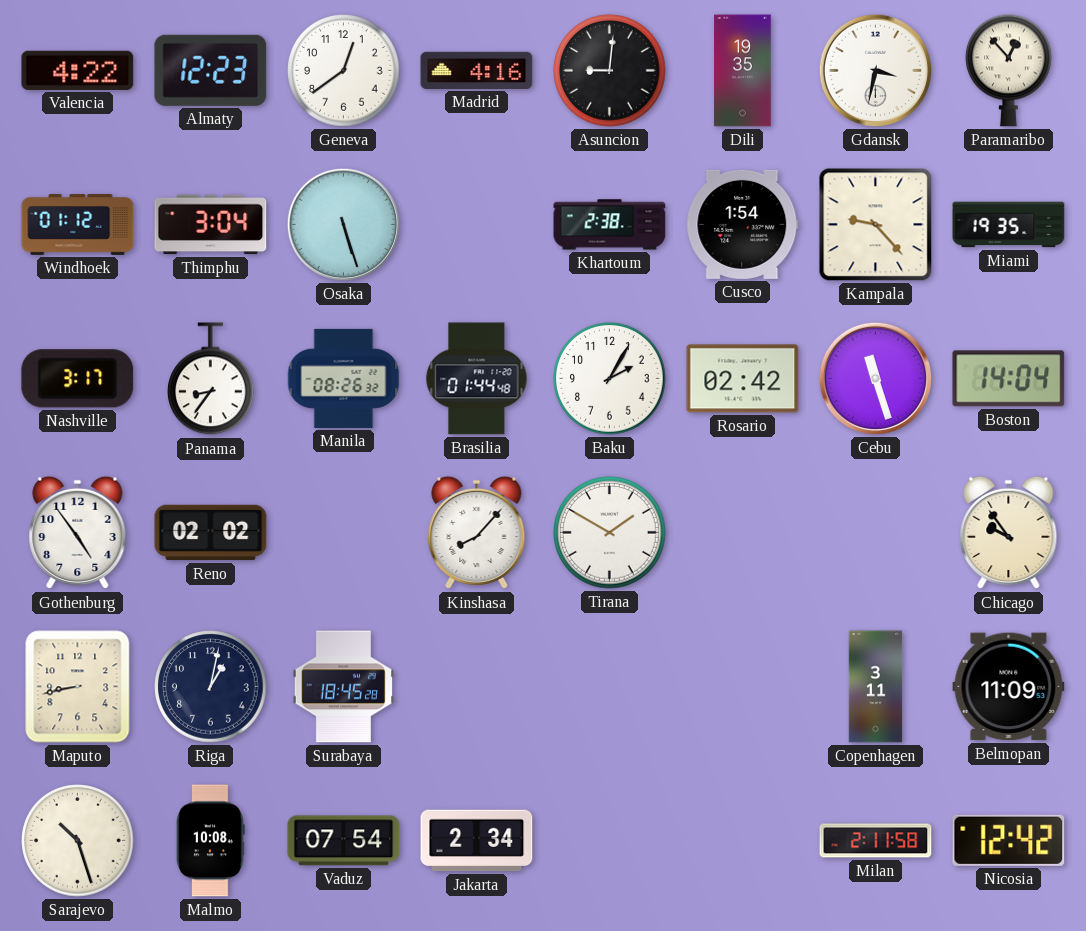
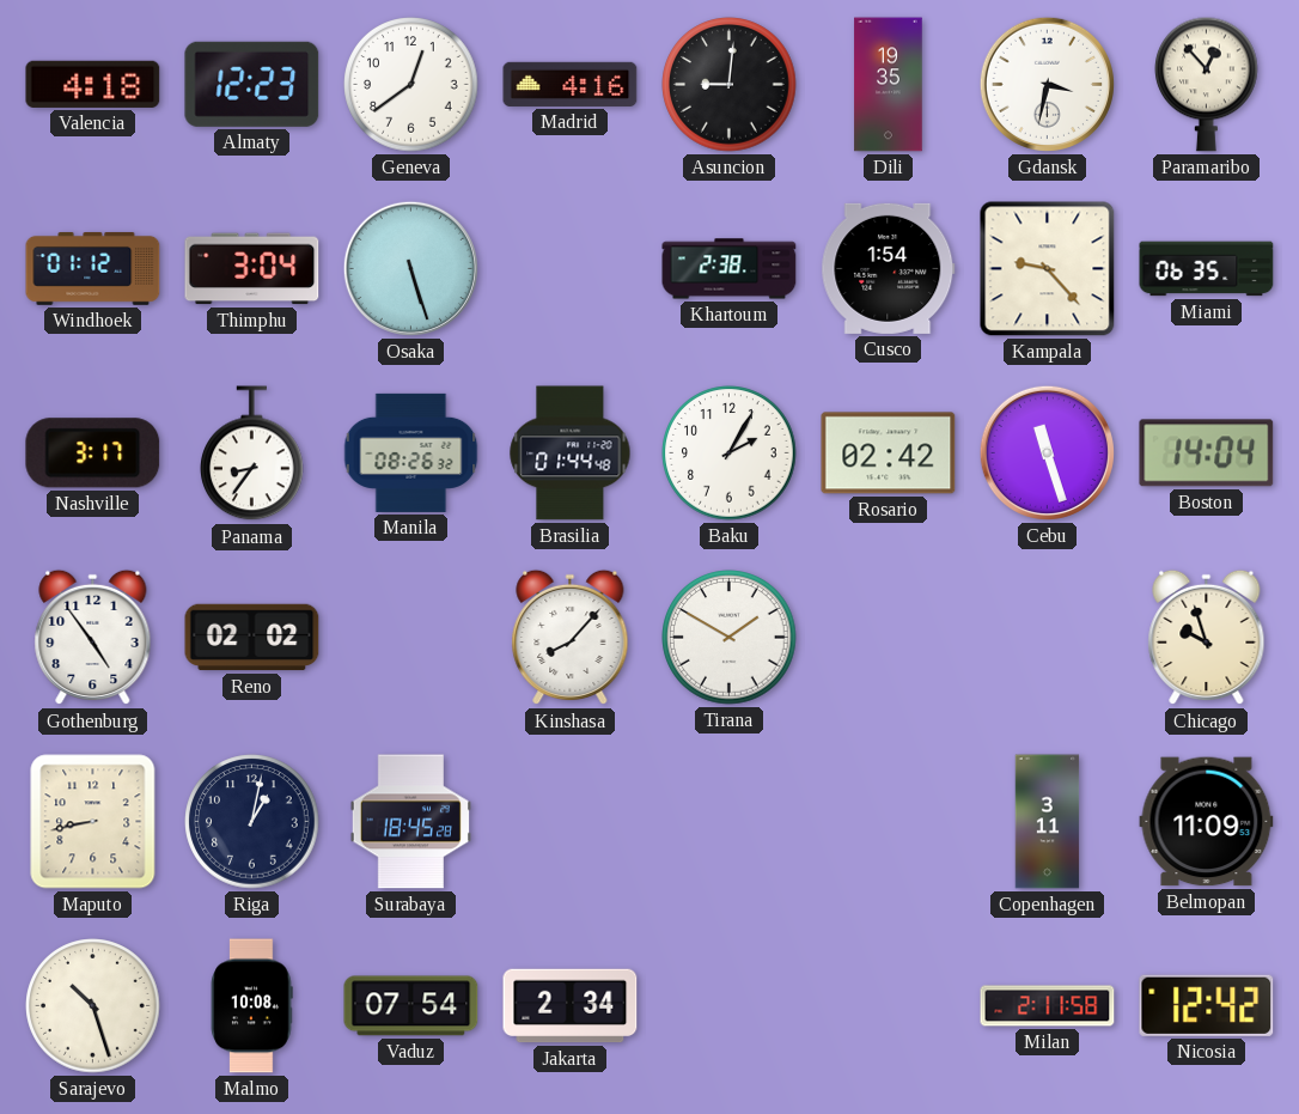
Valencia: 4:22 -> 4:18
Miami: 19:35 -> 06:35
Chicago: 9:54 -> 9:57
